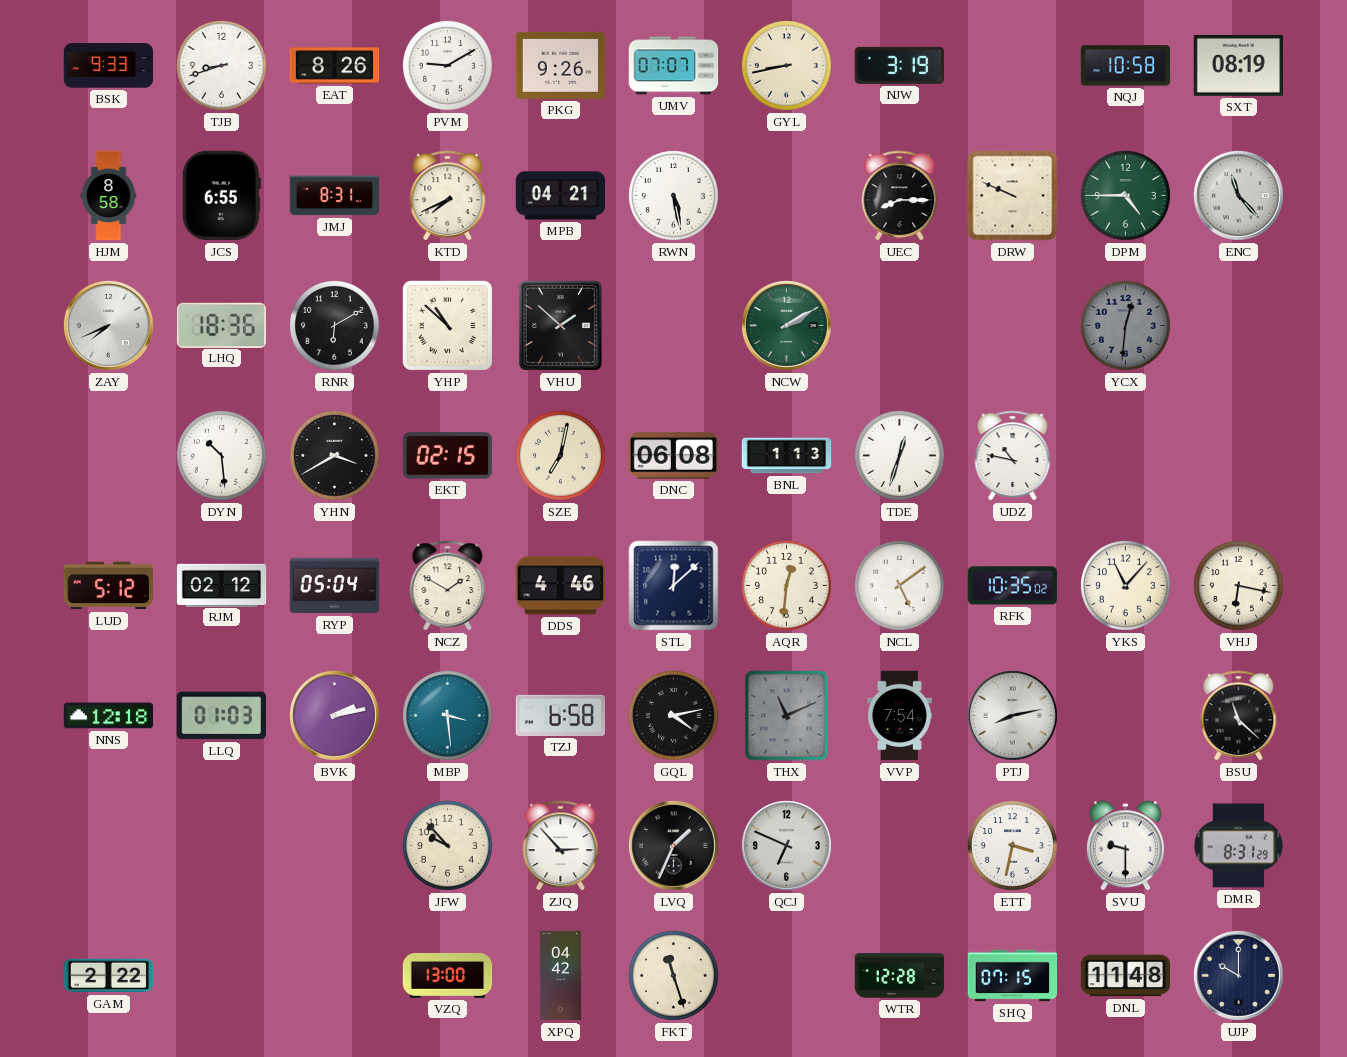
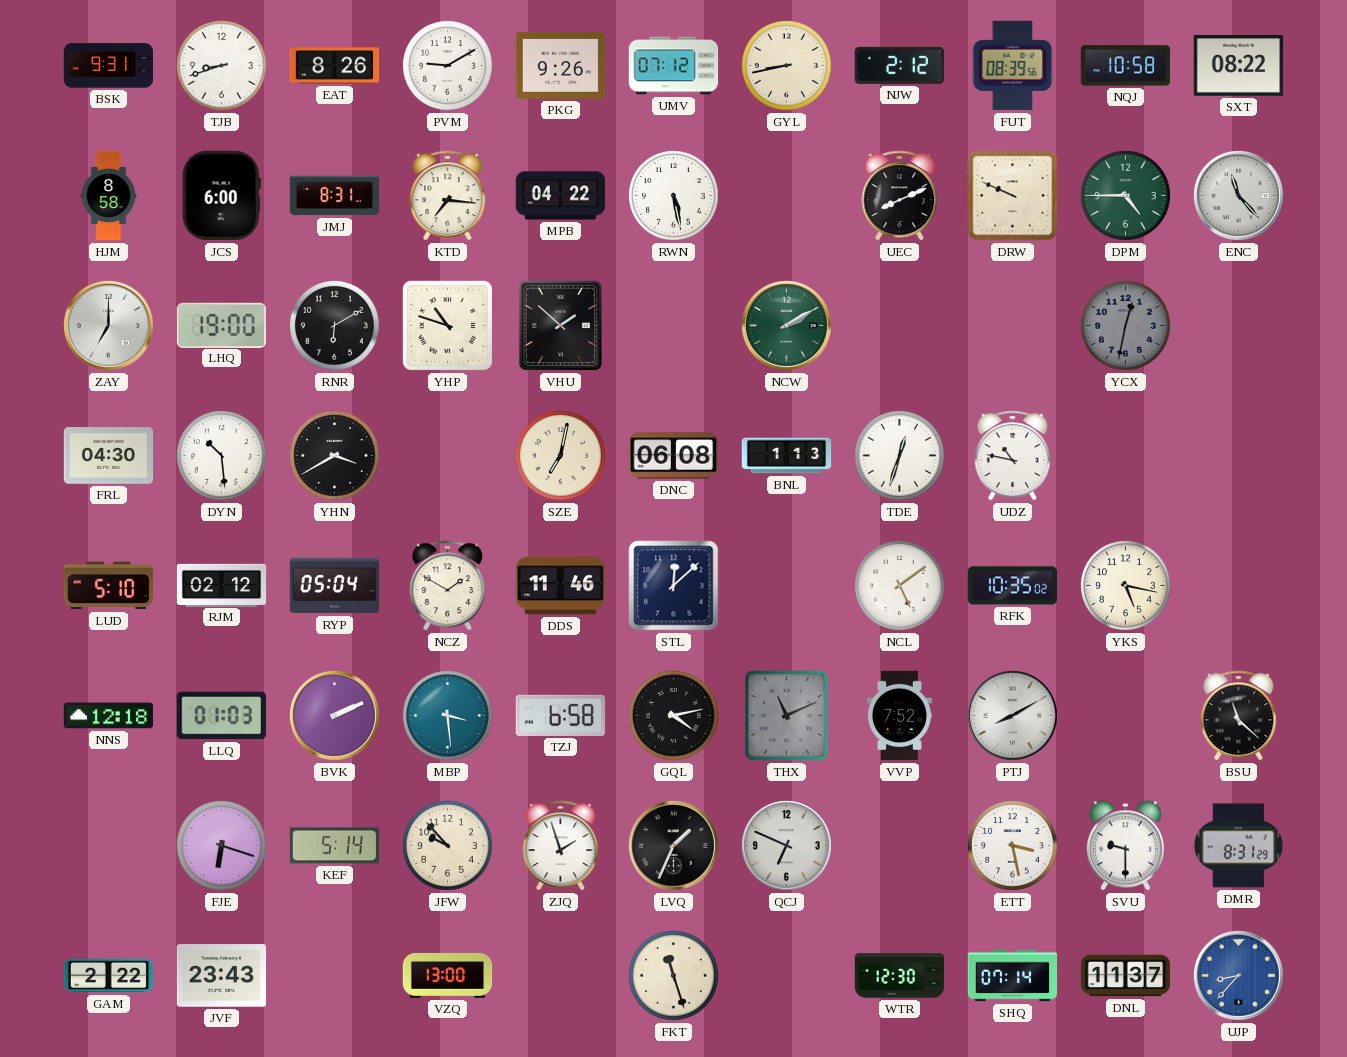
BSK: 9:33 -> 9:31
UMV: 07:07 -> 07:12
NJW: 3:19 -> 2:12
FUT: none -> 08:39
SXT: 08:19 -> 08:22
JCS: 6:55 -> 6:00
KTD: 7:41 -> 7:16
MPB: 04:21 -> 04:22
UEC: 8:15 -> 8:11
ZAY: 7:41 -> 7:00
LHQ: 18:36 -> 19:00
YHP: 10:52 -> 10:48
YCX: 12:31 -> 12:32
FRL: none -> 04:30
EKT: 02:15 -> none
LUD: 5:12 -> 5:10
DDS: 4:46 -> 11:46
AQR: 12:31 -> none
YKS: 11:07 -> 5:17
VHJ: 6:17 -> none
BVK: 2:13 -> 2:11
VVP: 7:54 -> 7:52
PTJ: 8:13 -> 8:10
FJE: none -> 6:18
KEF: none -> 5:14
ZJQ: 2:53 -> 1:57
ETT: 3:32 -> 3:28
JVF: none -> 23:43
XPQ: 04:42 -> none
WTR: 12:28 -> 12:30
SHQ: 07:15 -> 07:14
DNL: 11:48 -> 11:37
UJP: 10:00 -> 8:37
UJP dial: navy -> blue
